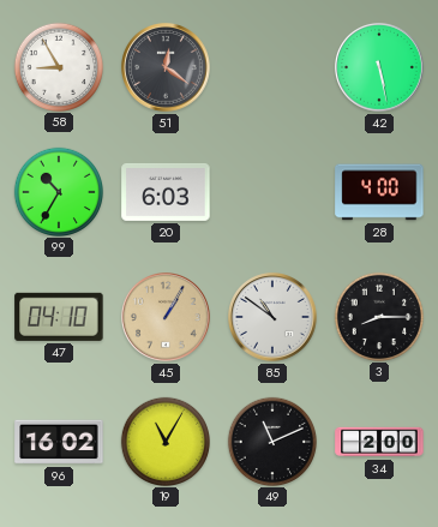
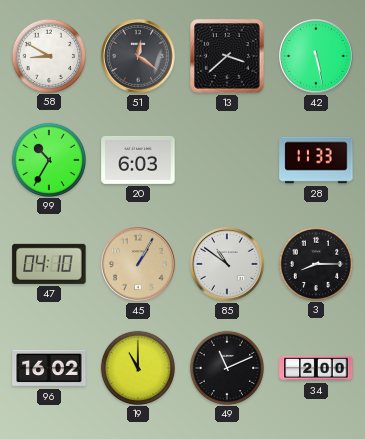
58: 8:55 -> 8:50
13: none -> 3:38
28: 4:00 -> 11:33
19: 11:05 -> 11:00
